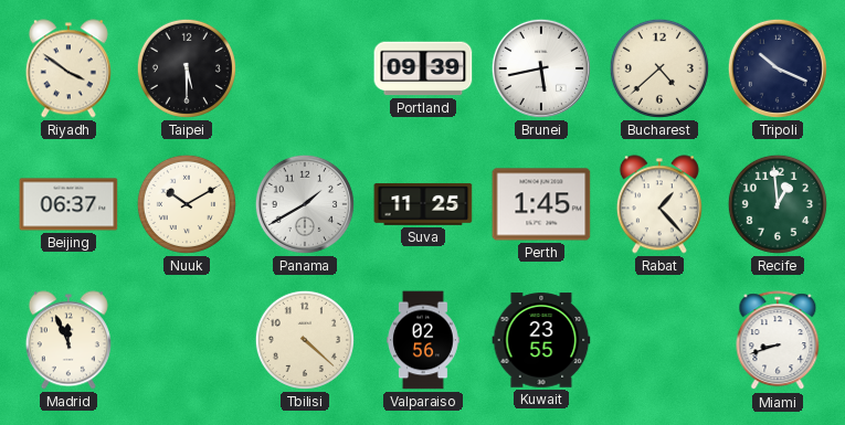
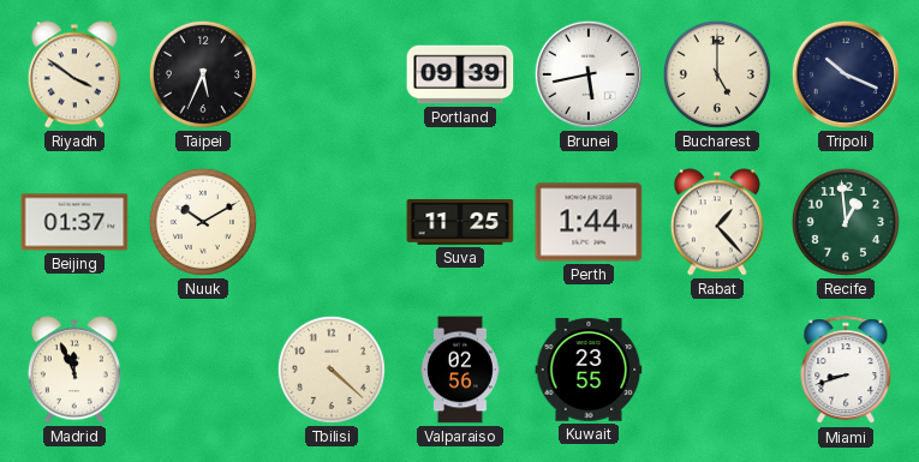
Taipei: 5:30 -> 5:34
Bucharest: 4:38 -> 5:00
Beijing: 06:37 -> 01:37
Panama: 1:40 -> none
Perth: 1:45 -> 1:44
